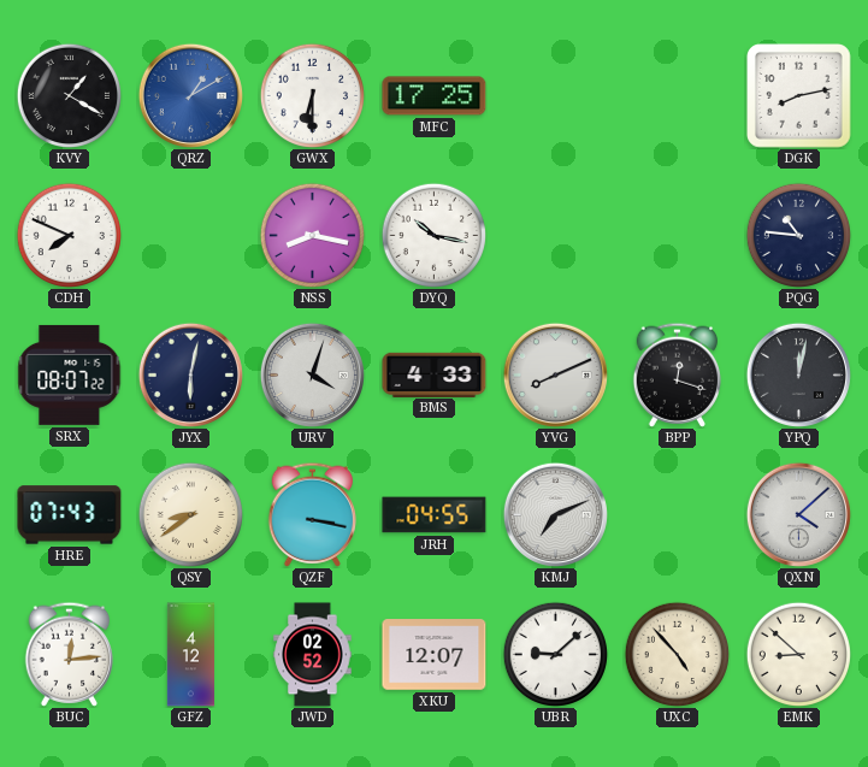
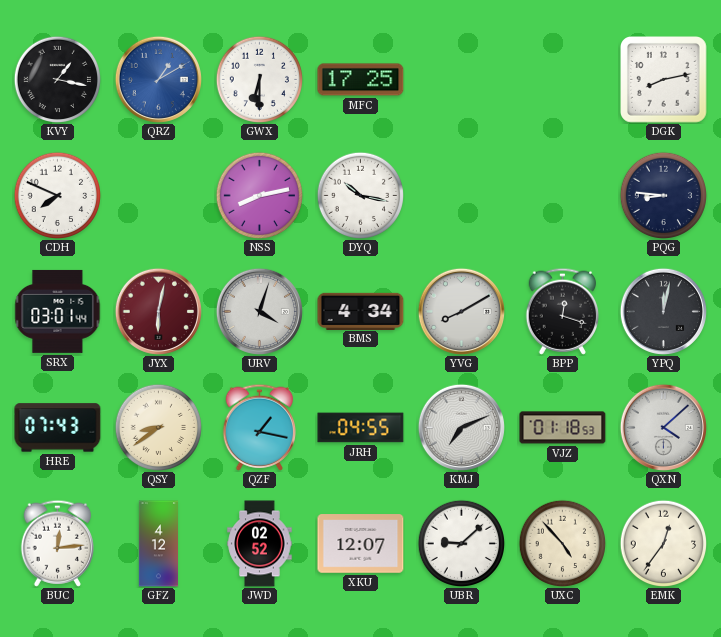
KVY: 1:20 -> 1:17
NSS: 8:17 -> 8:13
PQG: 10:46 -> 8:46
SRX: 08:07 -> 03:01
JYX dial: navy -> burgundy
BMS: 4:33 -> 4:34
YVG: 8:11 -> 8:10
QZF: 3:17 -> 1:17
VJZ: none -> 01:18
EMK: 8:52 -> 12:36
